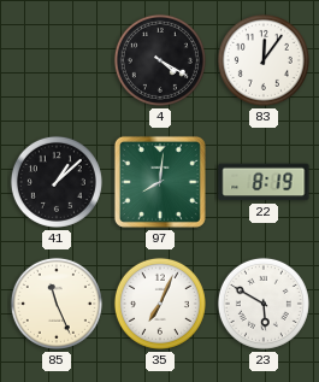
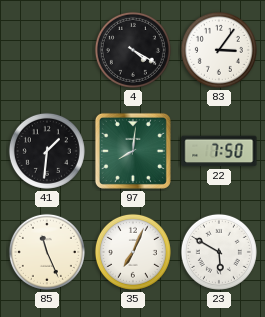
83: 12:06 -> 3:06
41: 1:08 -> 1:31
22: 8:19 -> 7:50
